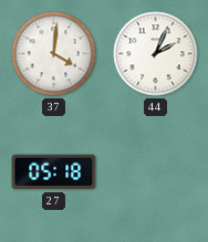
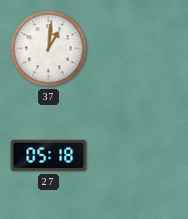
37: 4:01 -> 1:01
44: 2:04 -> none
